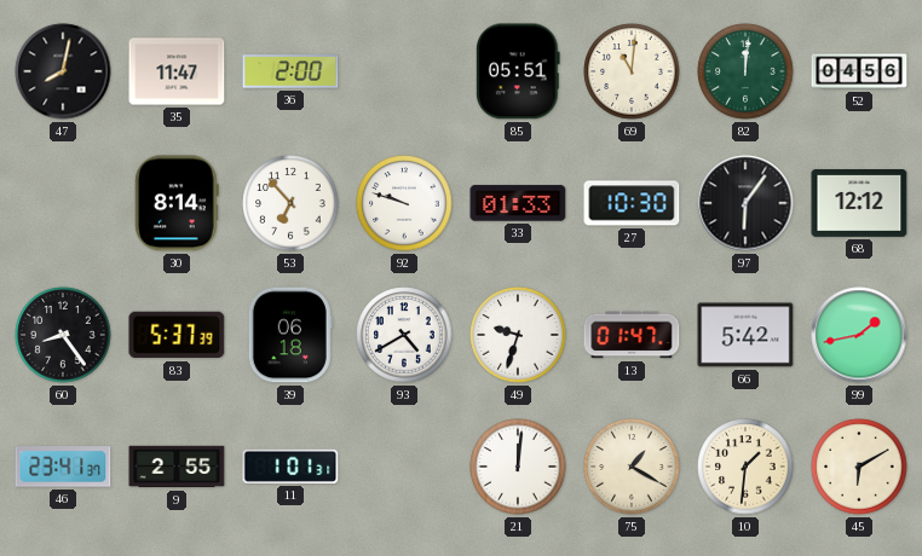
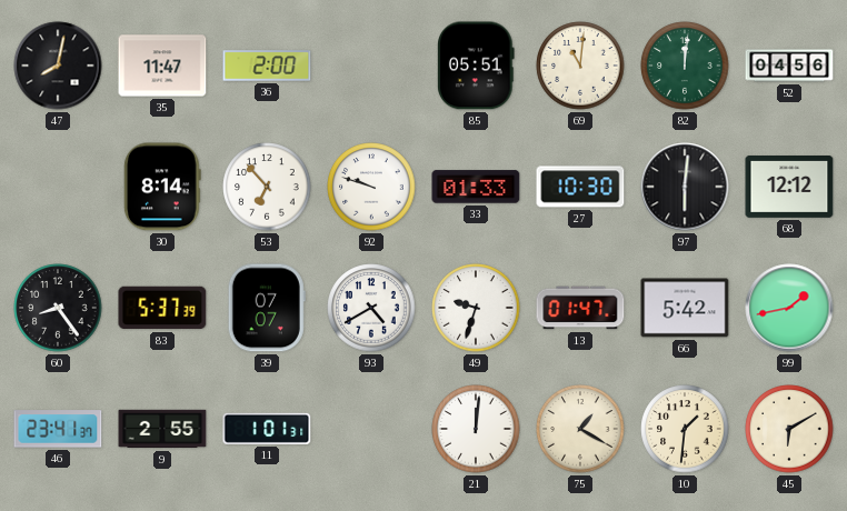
97: 6:06 -> 6:01
39: 06:18 -> 07:07
